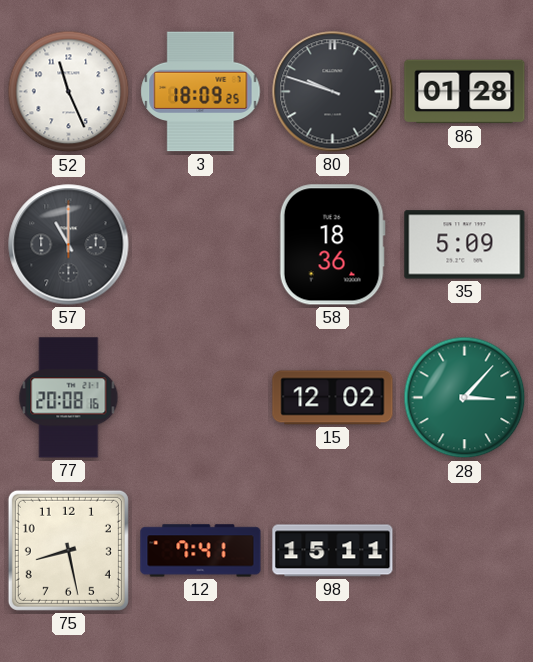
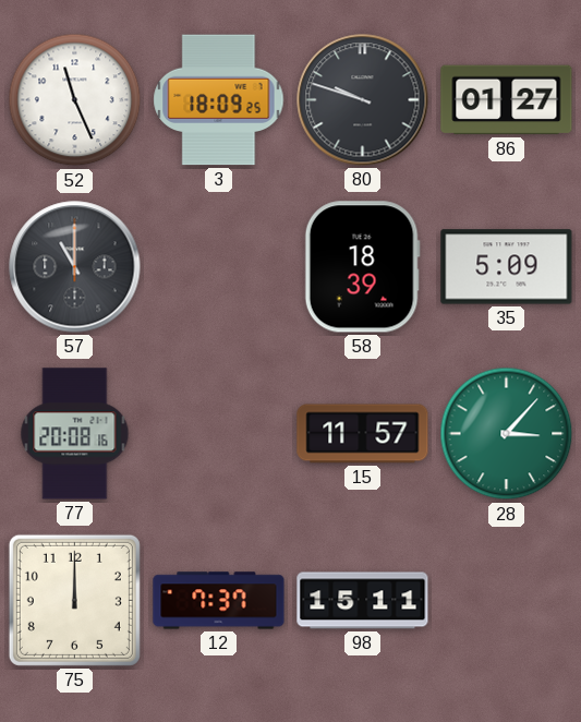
86: 01:28 -> 01:27
58: 18:36 -> 18:39
15: 12:02 -> 11:57
75: 8:28 -> 12:00
12: 7:41 -> 7:37
